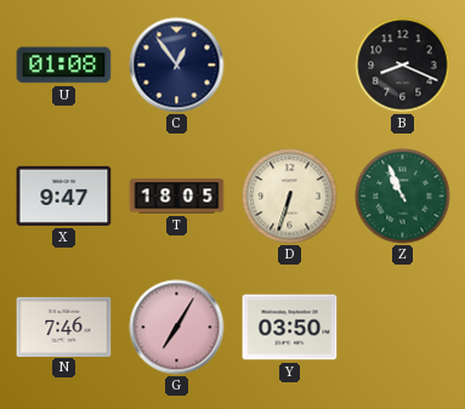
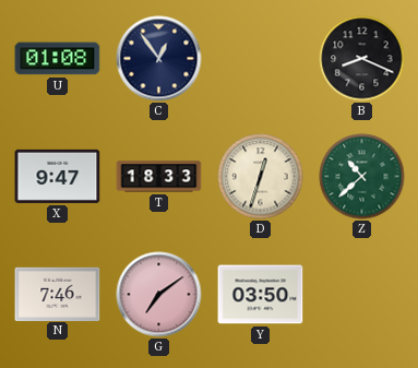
T: 18:05 -> 18:33
D: 6:33 -> 12:33
Z: 10:56 -> 10:38
G: 7:05 -> 7:09
